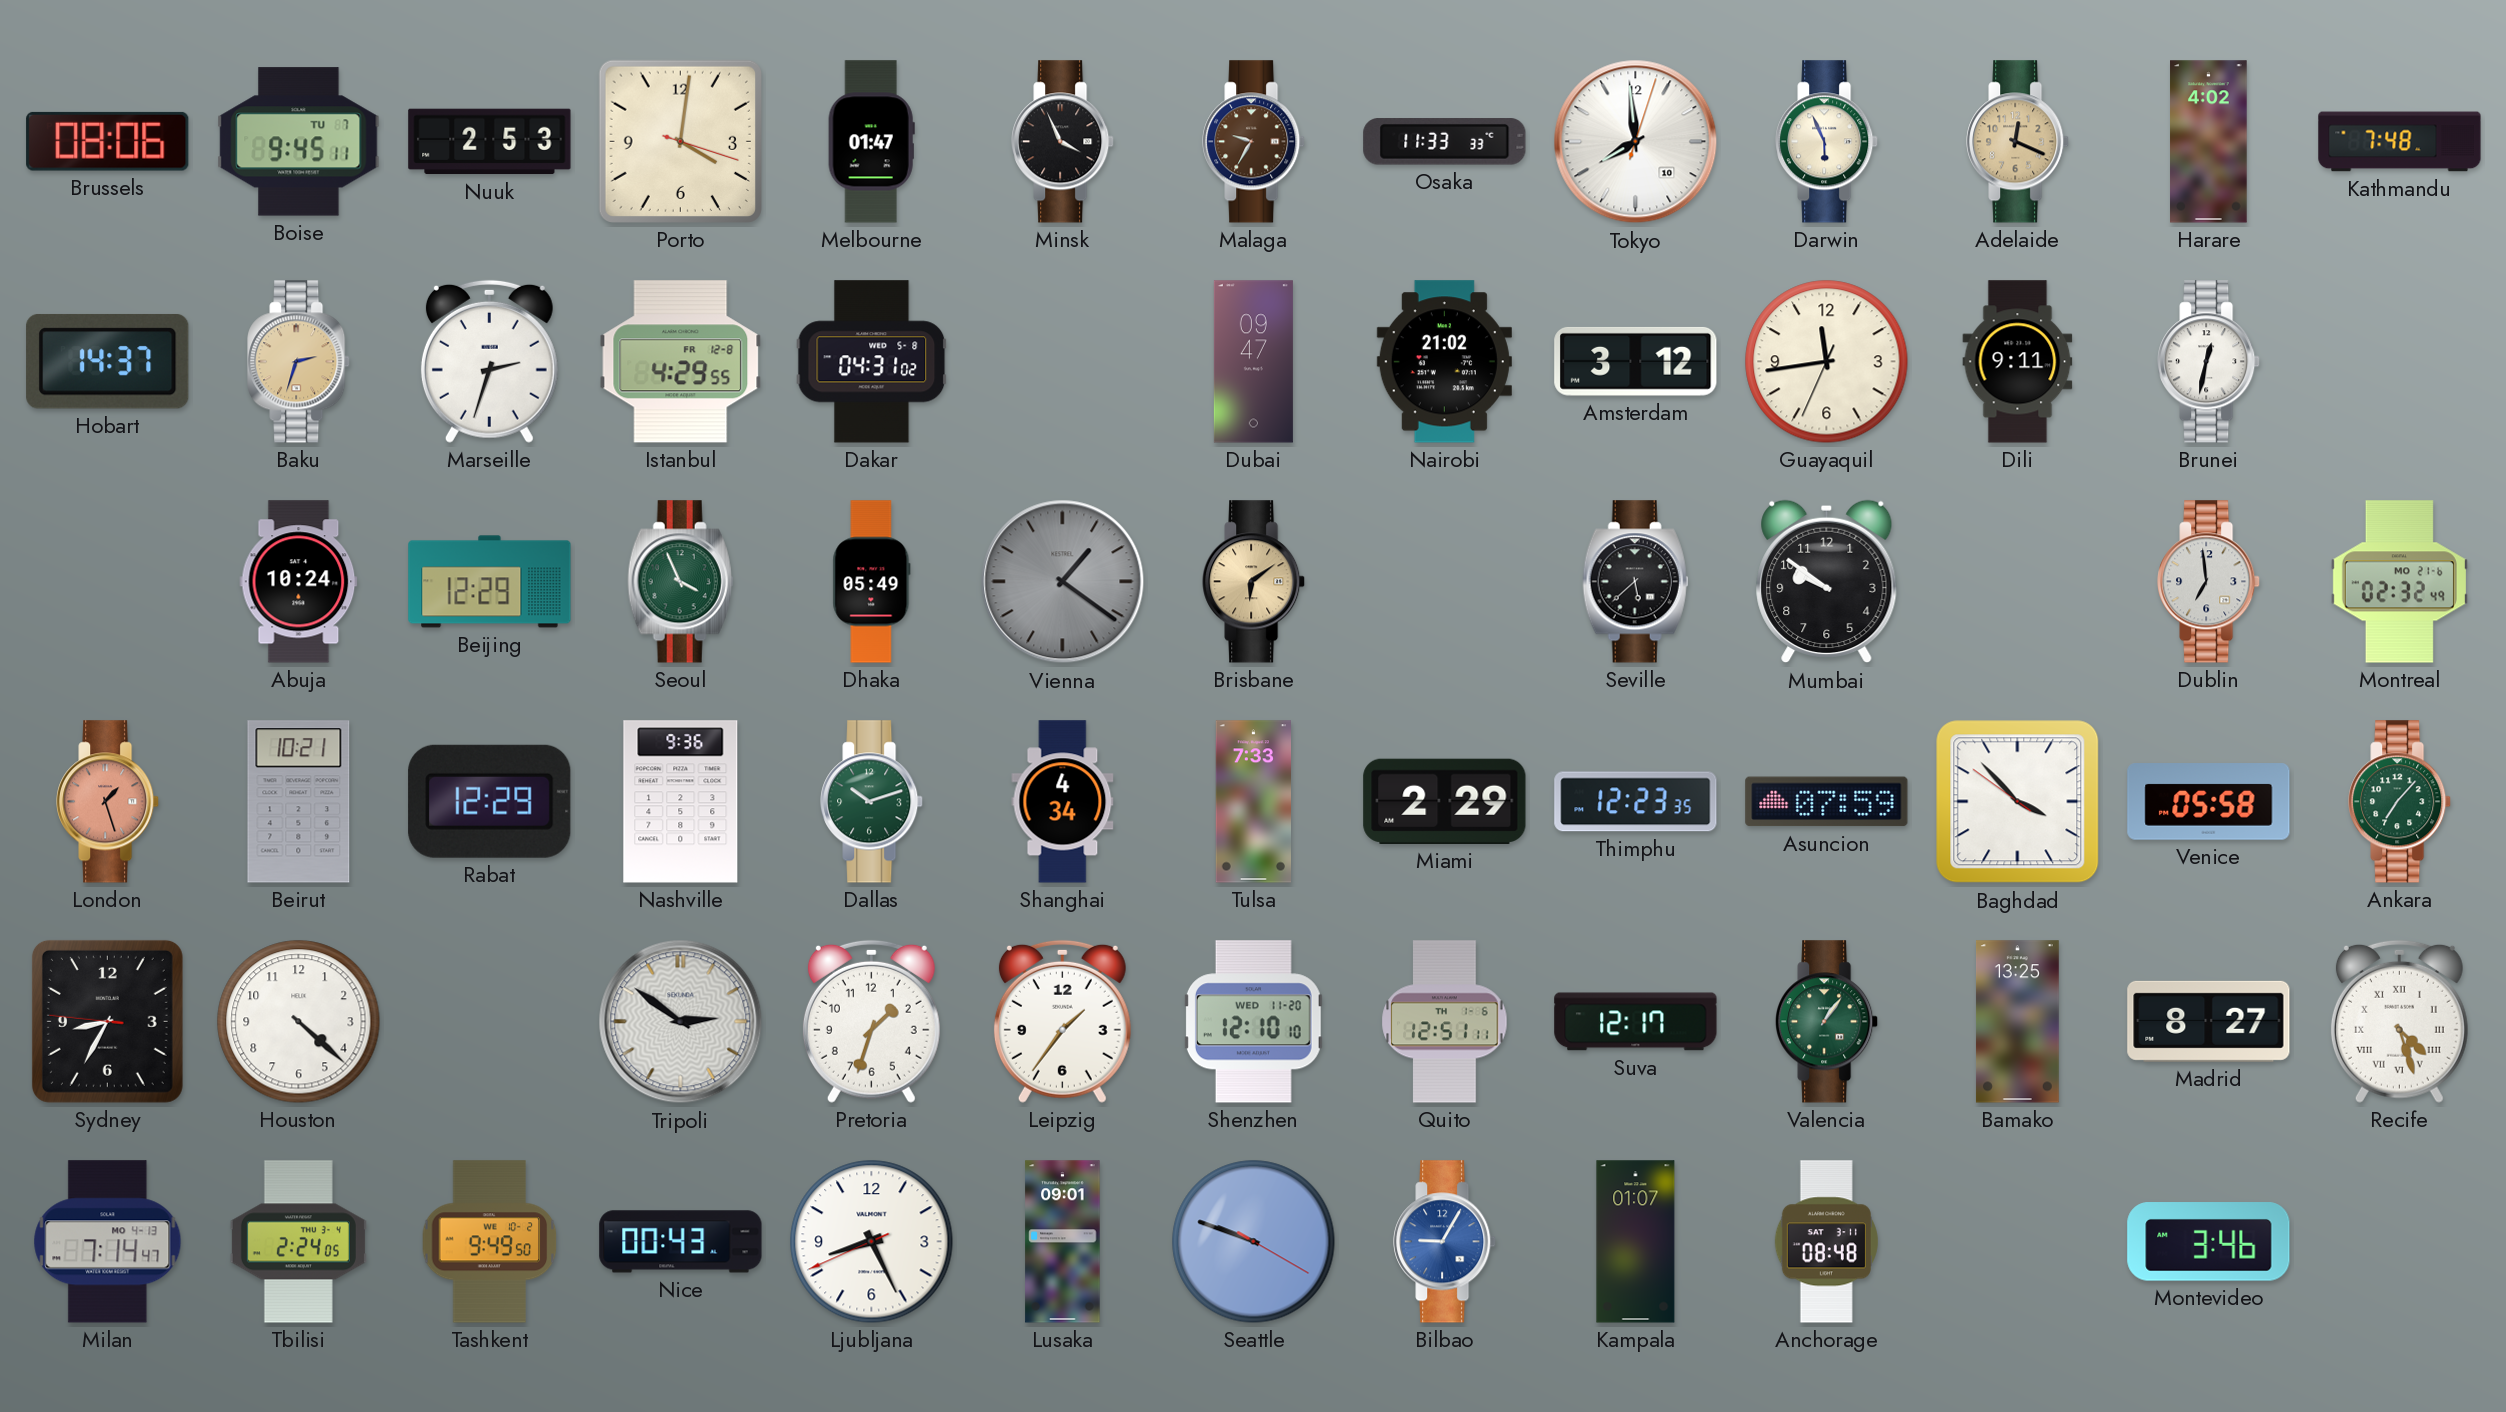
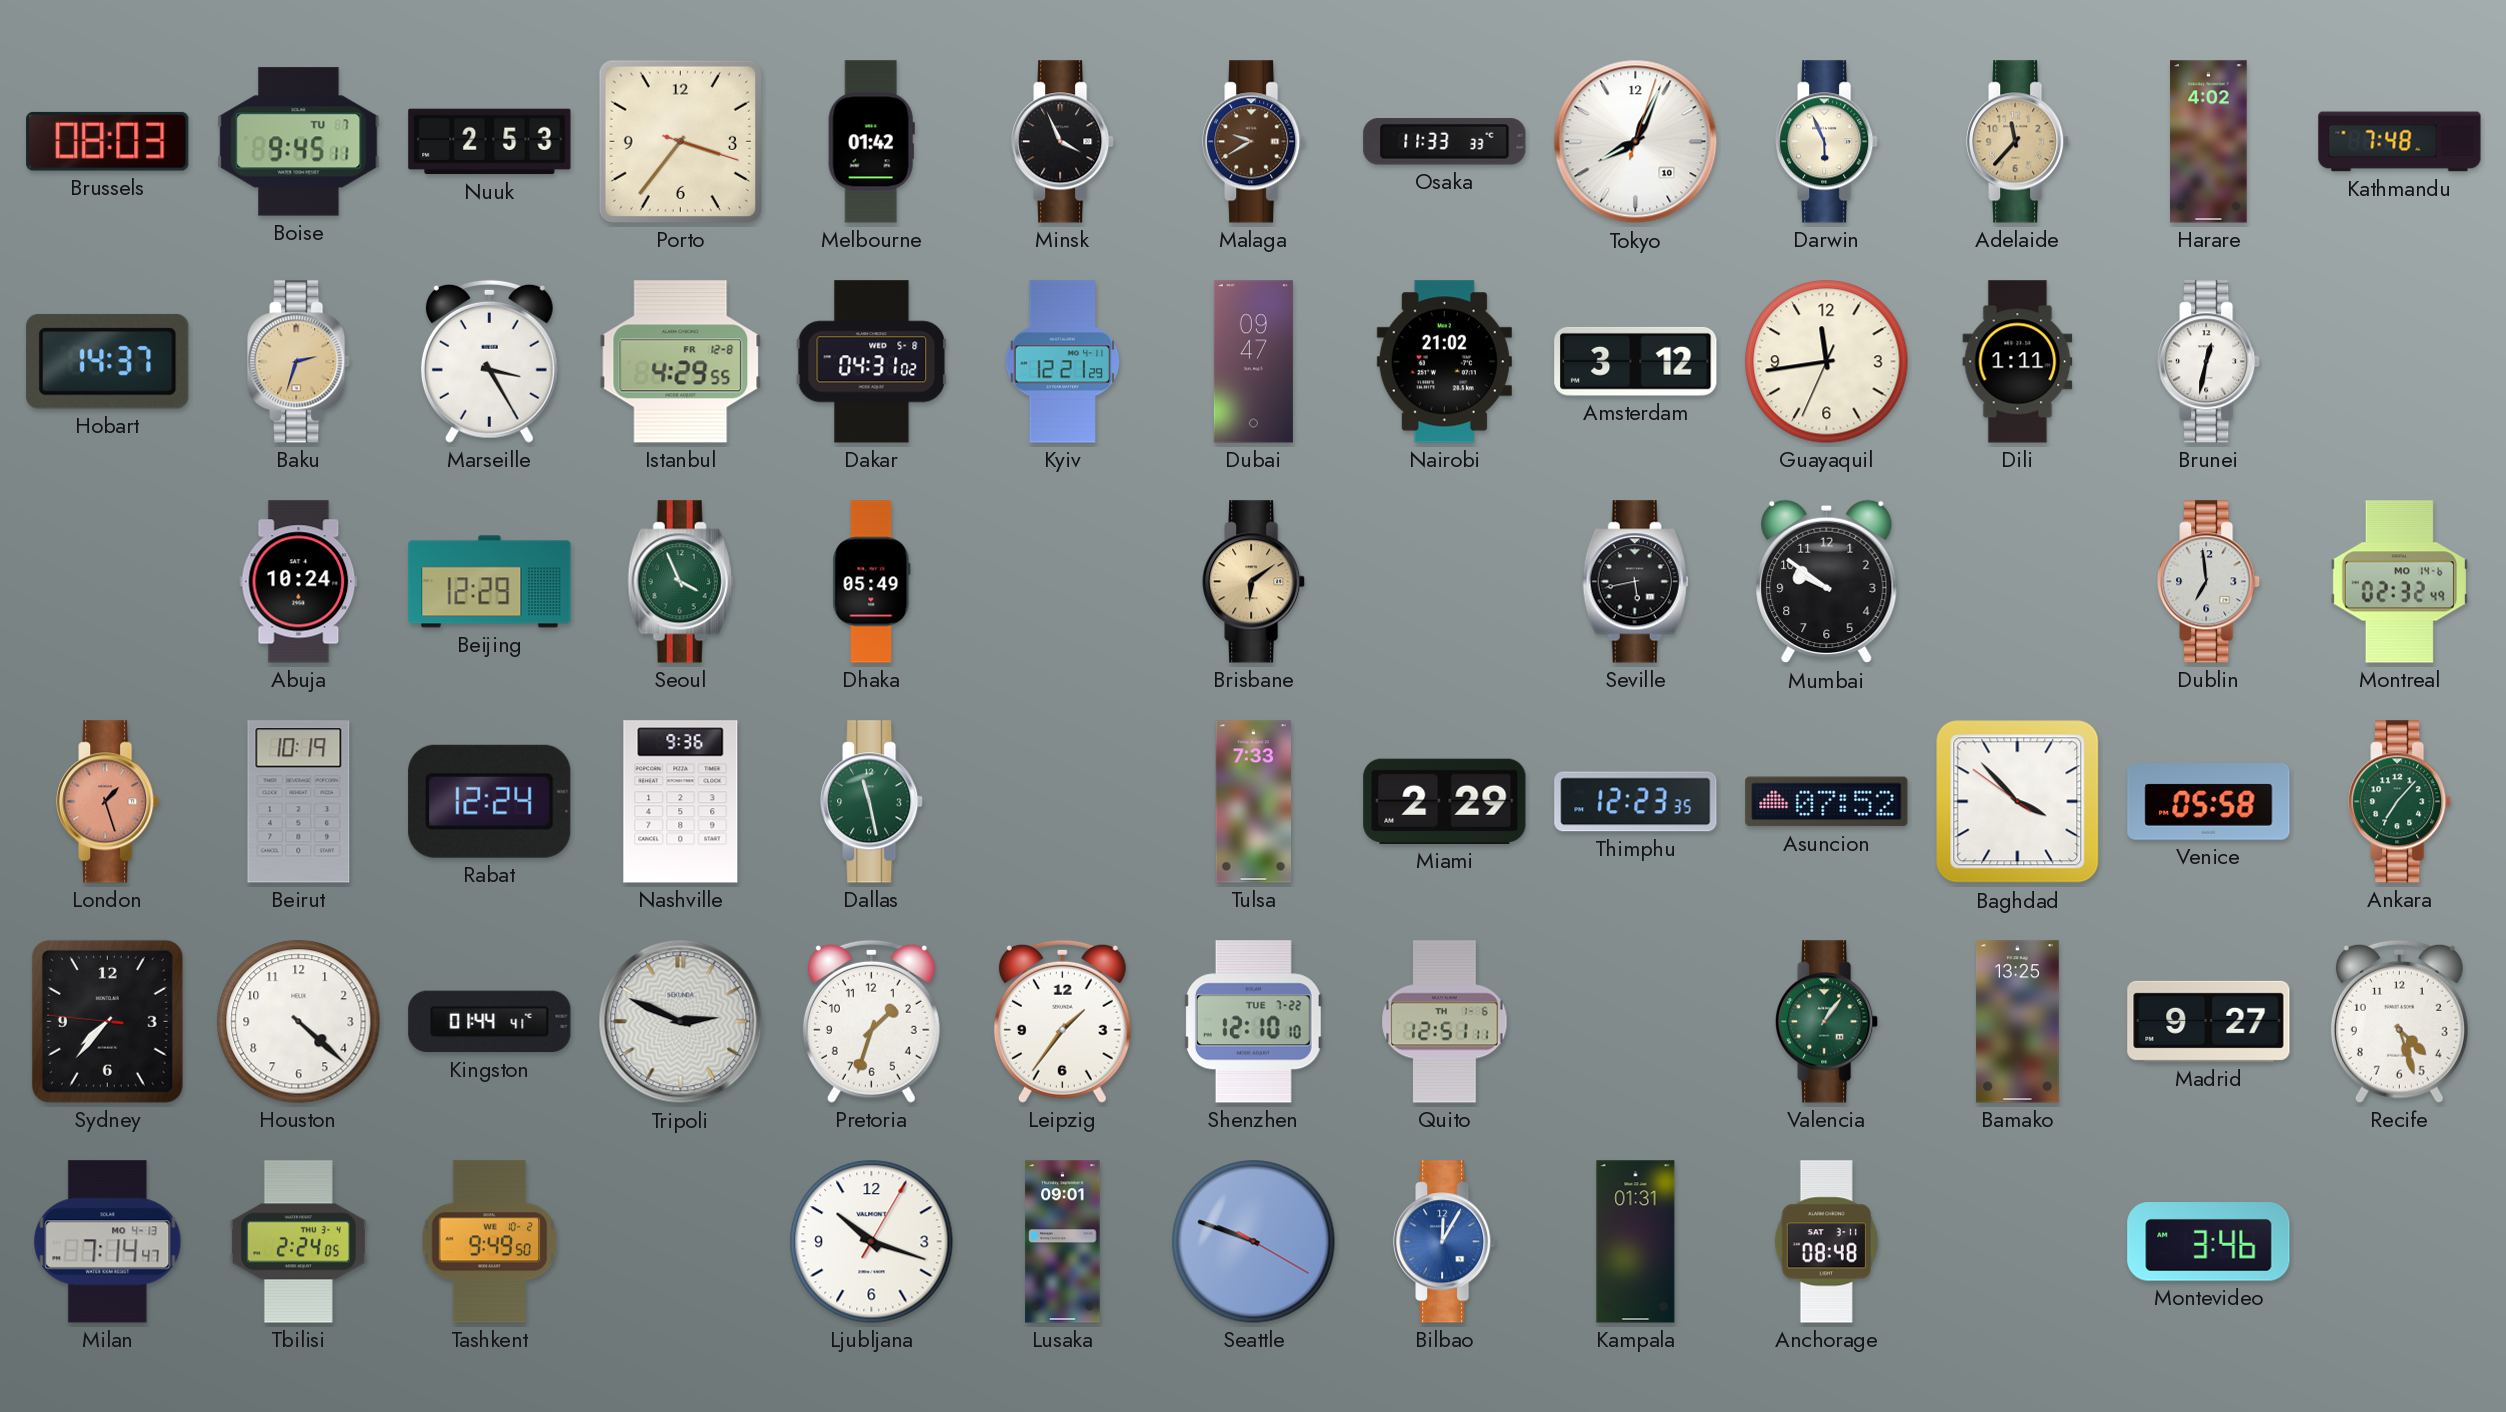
Brussels: 08:06 -> 08:03
Porto: 4:01 -> 3:36
Melbourne: 01:47 -> 01:42
Malaga: 9:35 -> 9:40
Tokyo: 7:59 -> 8:04
Adelaide: 12:19 -> 11:37
Marseille: 2:33 -> 3:25
Kyiv: none -> 12:21
Dili: 9:11 -> 1:11
Vienna: 1:21 -> none
Seville: 5:38 -> 5:43
Montreal date: MO 21-6 -> MO 14-6
Beirut: 10:21 -> 10:19
Rabat: 12:29 -> 12:24
Dallas: 10:12 -> 11:28
Shanghai: 4:34 -> none
Asuncion: 07:59 -> 07:52
Sydney: 8:34 -> 7:36
Kingston: none -> 01:44
Tripoli: 2:51 -> 2:49
Shenzhen date: WED 11-20 -> TUE 7-22
Suva: 12:17 -> none
Madrid: 8:27 -> 9:27
Recife numerals: Roman -> Arabic
Nice: 00:43 -> none
Ljubljana: 8:25 -> 10:18
Bilbao: 9:05 -> 12:05
Kampala: 01:07 -> 01:31
